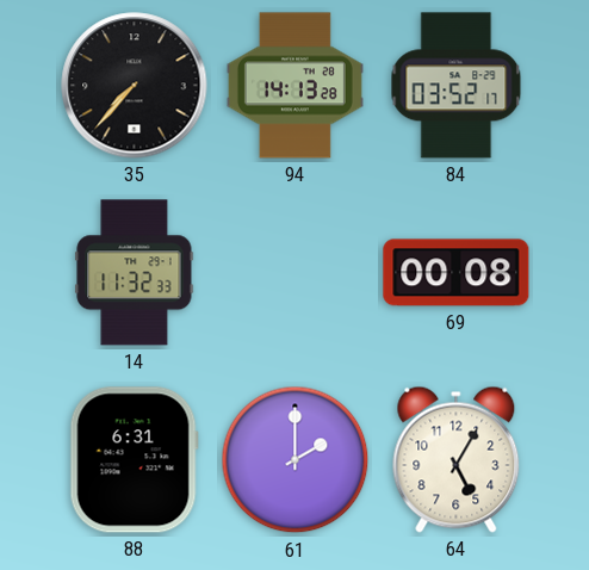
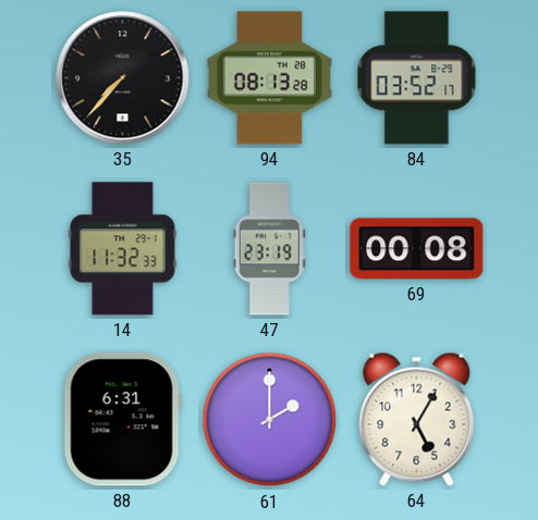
94: 14:13 -> 08:13
47: none -> 23:19
